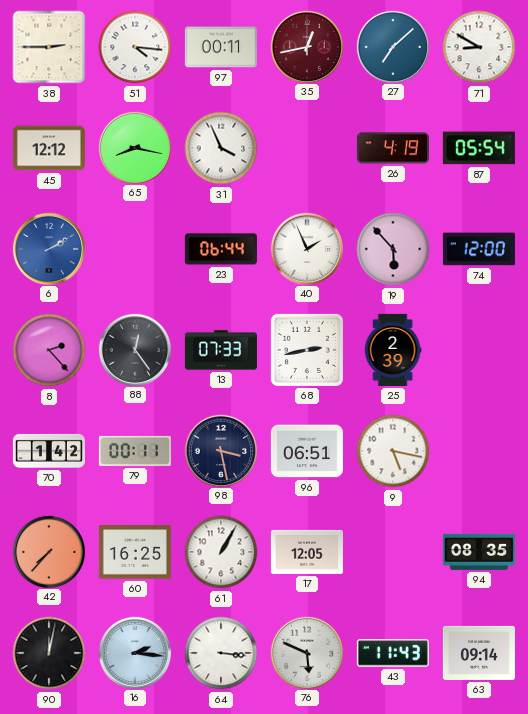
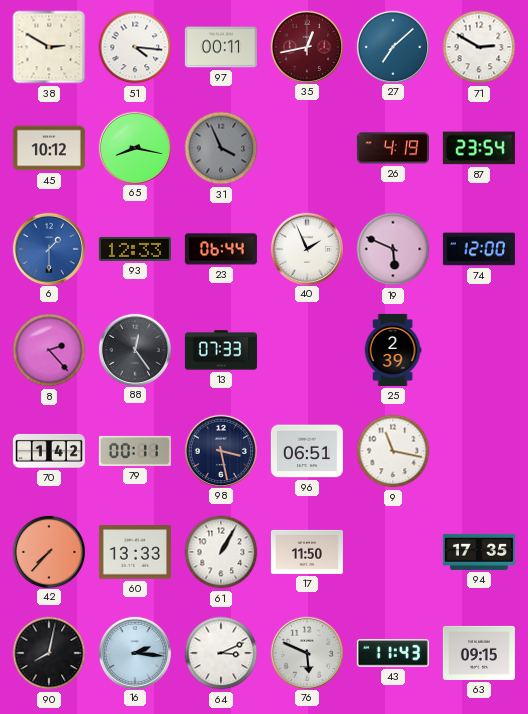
38: 2:45 -> 2:50
71: 8:50 -> 2:50
45: 12:12 -> 10:12
31 dial: white -> grey
87: 05:54 -> 23:54
6: 2:10 -> 1:30
93: none -> 12:33
19: 5:53 -> 5:49
68: 2:43 -> none
9: 5:17 -> 11:17
60: 16:25 -> 13:33
17: 12:05 -> 11:50
94: 08:35 -> 17:35
90: 12:02 -> 8:02
64: 3:16 -> 3:11
63: 09:14 -> 09:15
